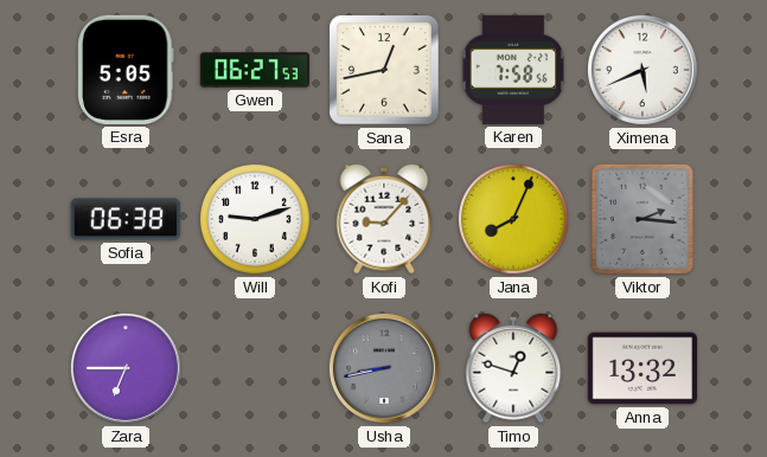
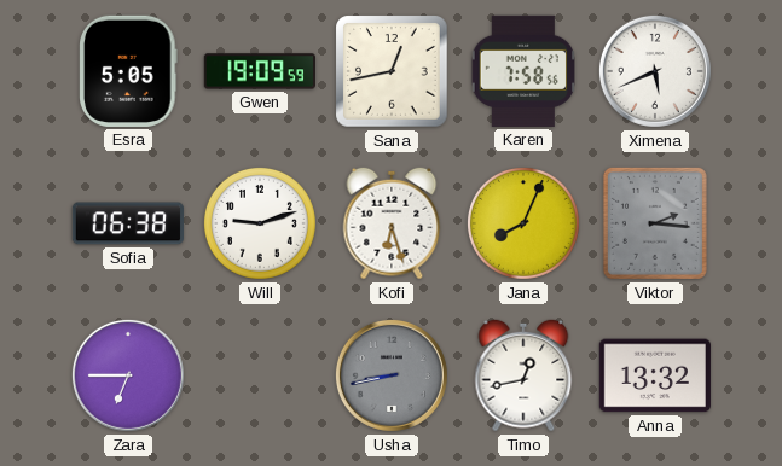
Gwen: 06:27 -> 19:09
Kofi: 9:07 -> 6:27
Timo: 12:48 -> 12:43
